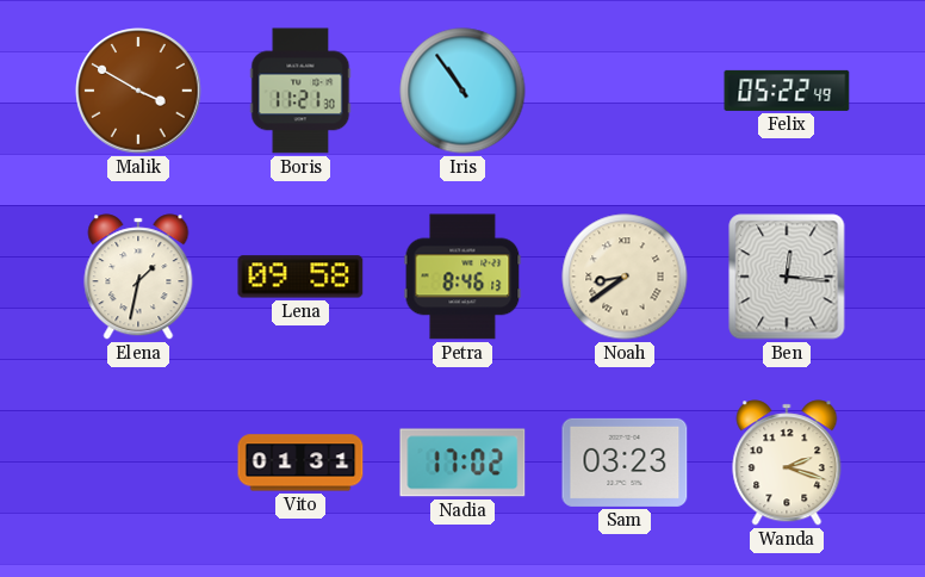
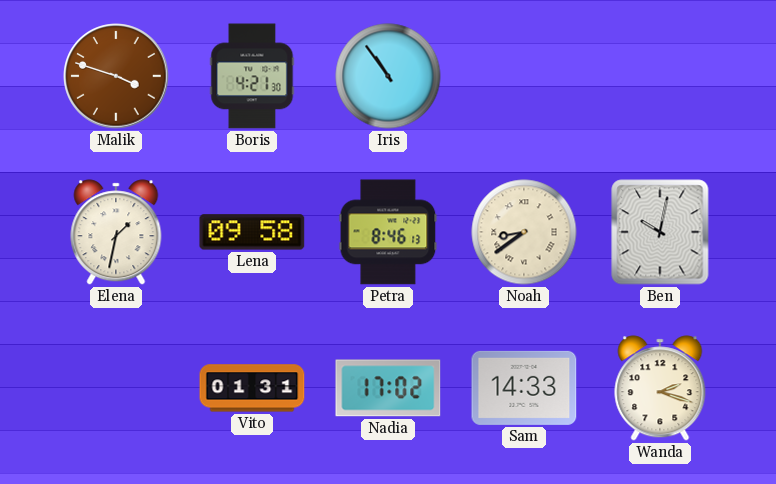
Malik: 3:50 -> 3:48
Boris: 11:21 -> 4:21
Felix: 05:22 -> none
Ben: 12:16 -> 10:02
Sam: 03:23 -> 14:33
